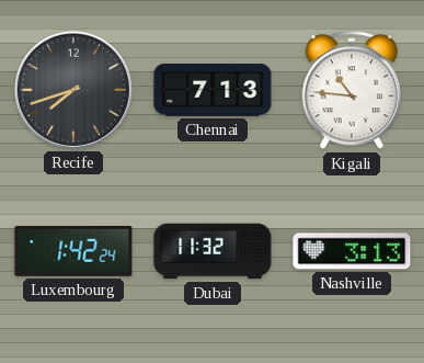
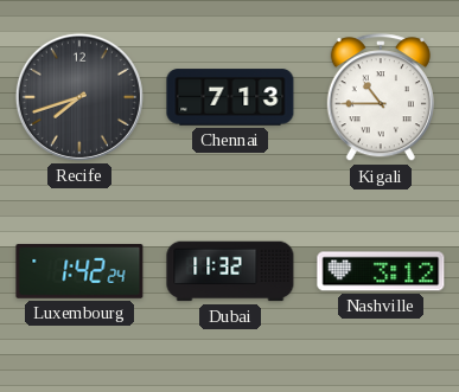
Kigali: 10:46 -> 10:45
Nashville: 3:13 -> 3:12
